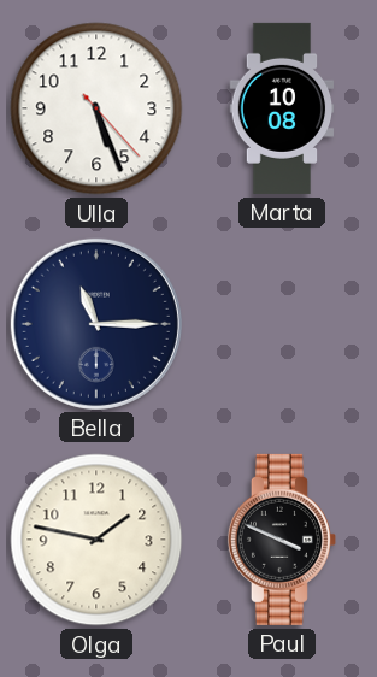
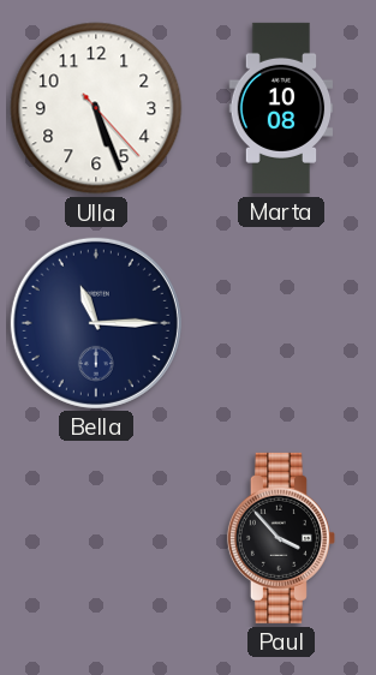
Olga: 1:47 -> none
Paul: 3:49 -> 3:53
